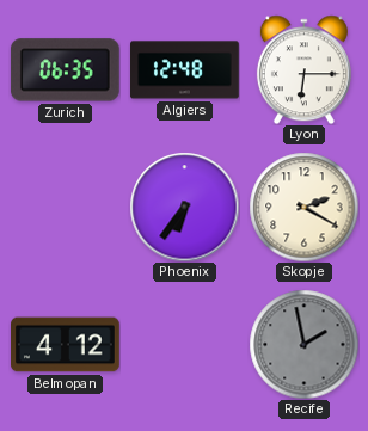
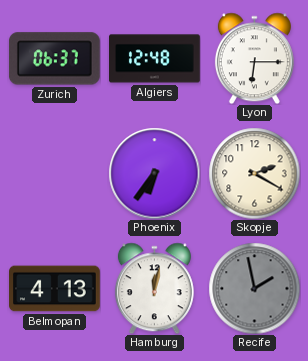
Zurich: 06:35 -> 06:37
Belmopan: 4:12 -> 4:13
Hamburg: none -> 12:02
